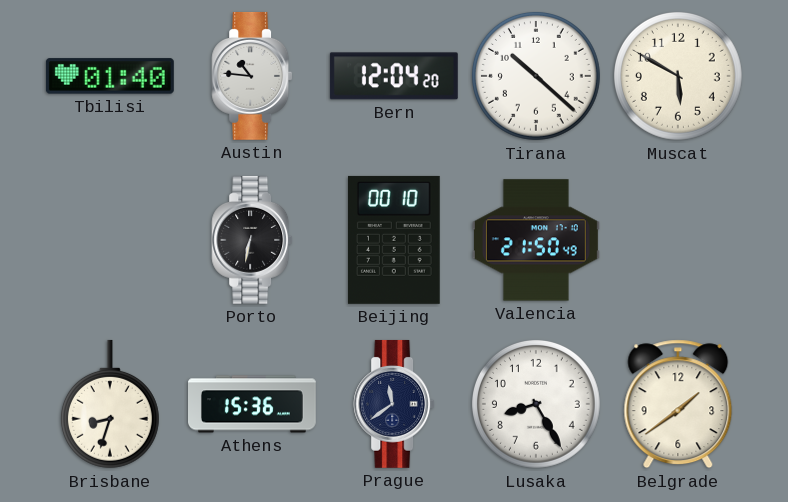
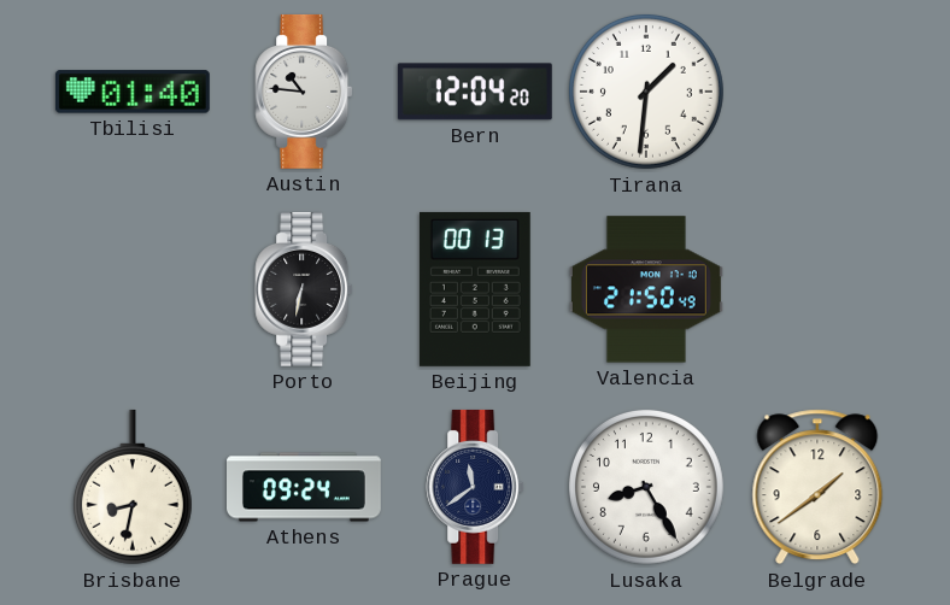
Tirana: 10:22 -> 1:31
Muscat: 5:50 -> none
Beijing: 00:10 -> 00:13
Brisbane: 8:33 -> 8:32
Athens: 15:36 -> 09:24
